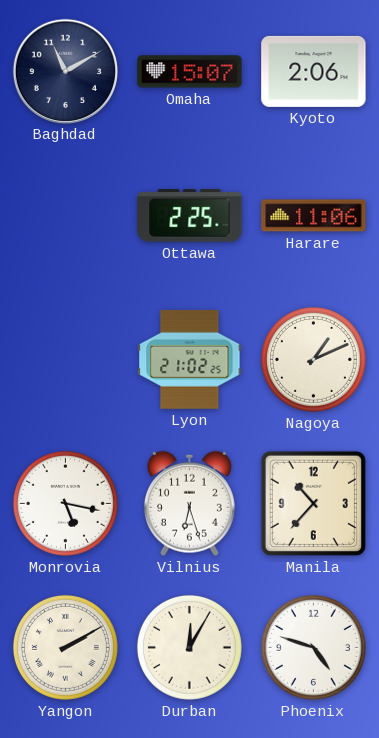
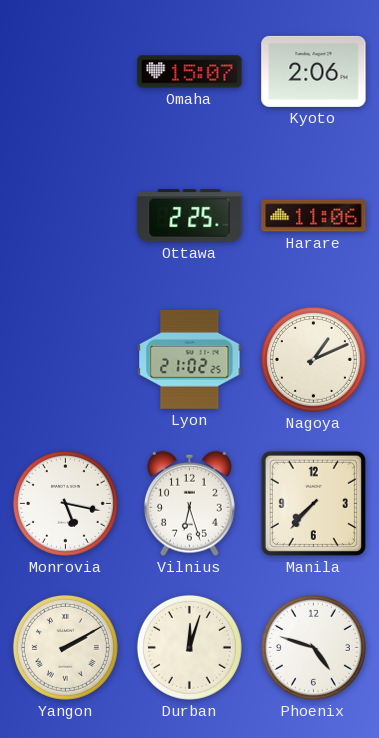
Baghdad: 11:10 -> none
Manila: 10:37 -> 7:37
Durban: 12:05 -> 12:03
